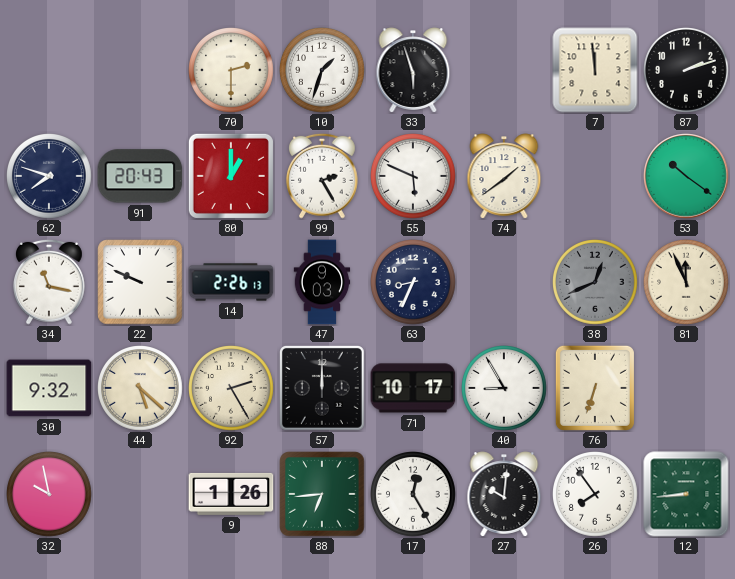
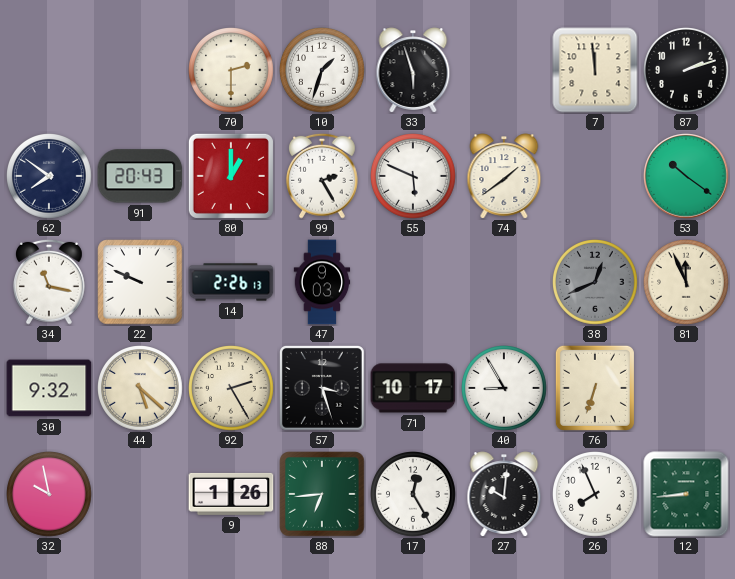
62: 7:48 -> 7:51
63: 8:34 -> none
57: 12:00 -> 3:27
26: 7:54 -> 7:56
